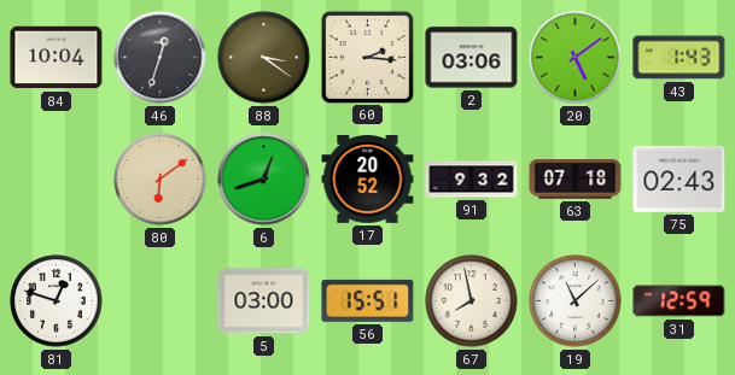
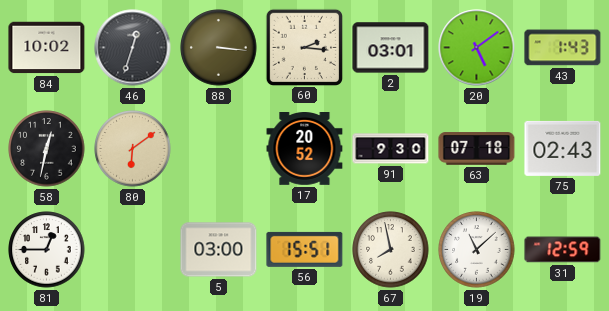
84: 10:04 -> 10:02
88: 3:21 -> 3:16
2: 03:06 -> 03:01
58: none -> 12:32
6: 12:42 -> none
91: 9:32 -> 9:30
81: 12:48 -> 12:45
